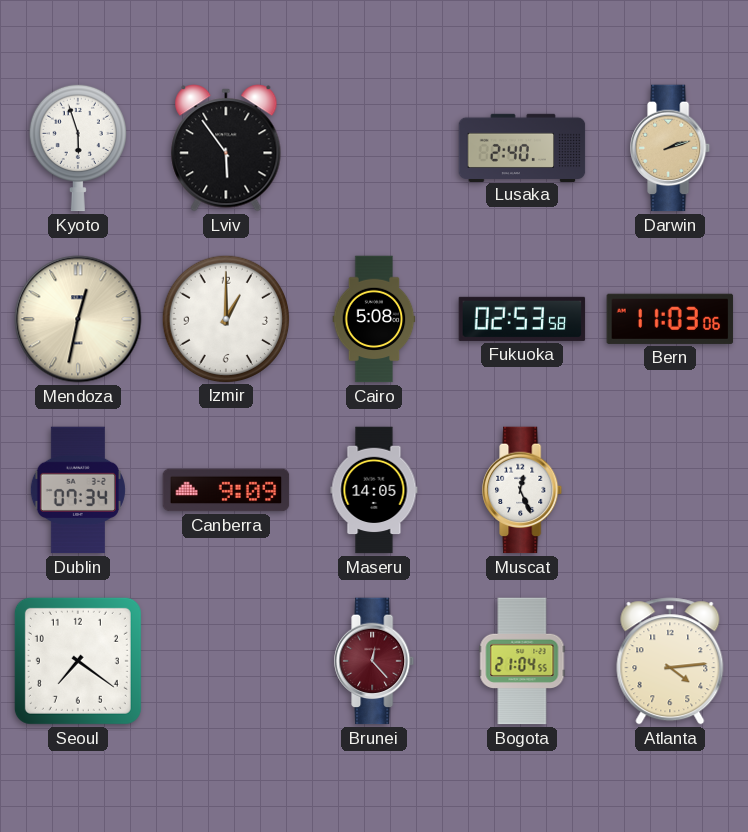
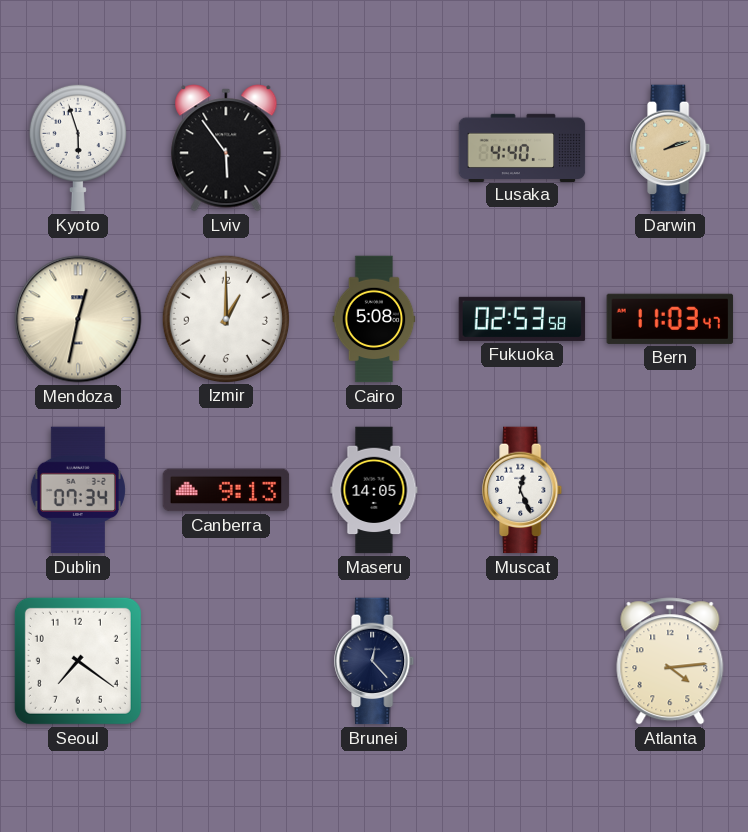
Lusaka: 2:40 -> 4:40
Bern: 11:03:06 -> 11:03:47
Canberra: 9:09 -> 9:13
Brunei dial: burgundy -> navy
Bogota: 21:04 -> none
